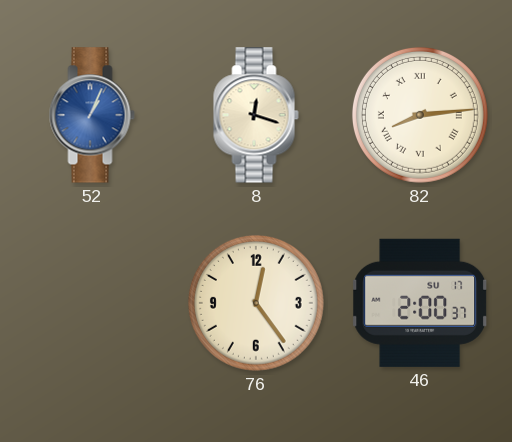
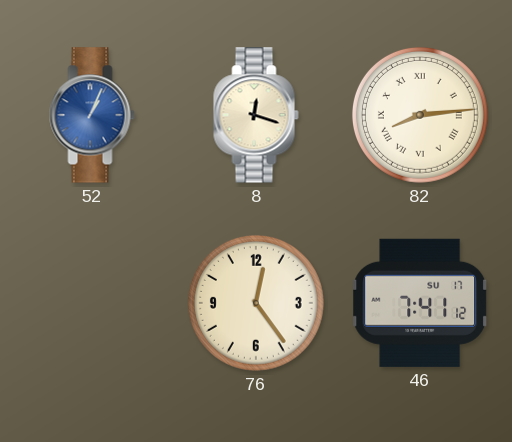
46: 2:00 -> 7:41
